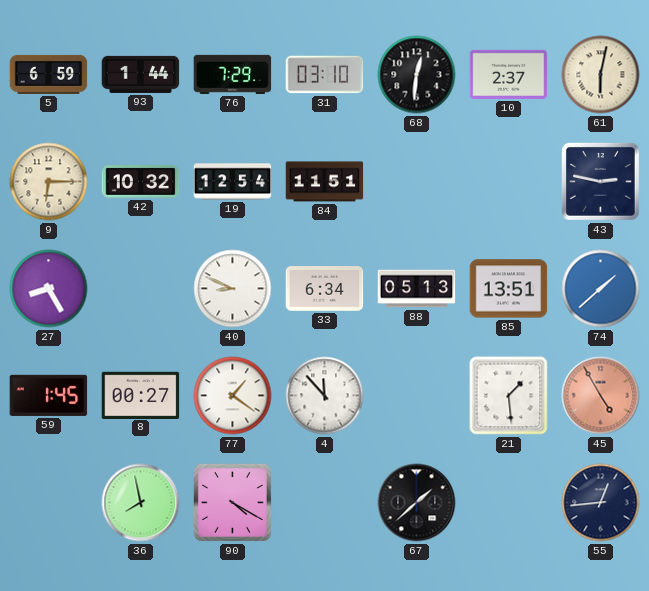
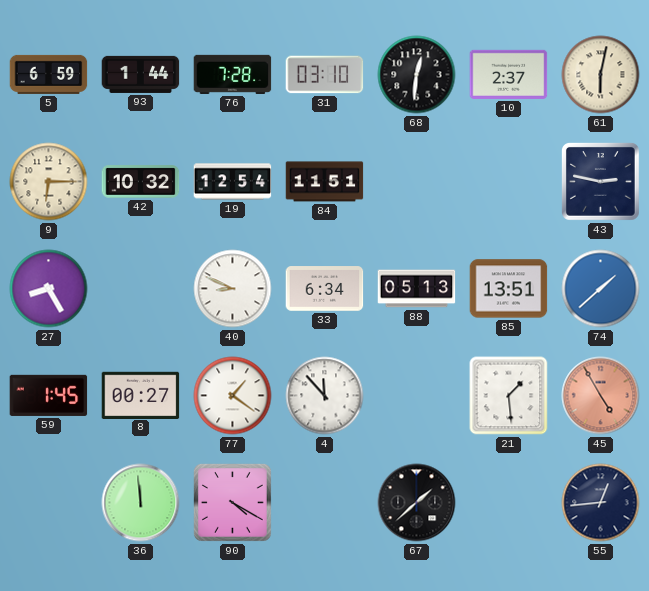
76: 7:29 -> 7:28
36: 7:58 -> 11:59
